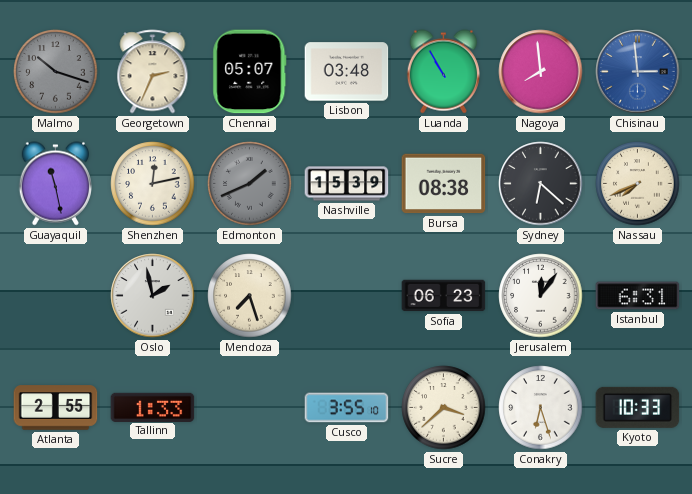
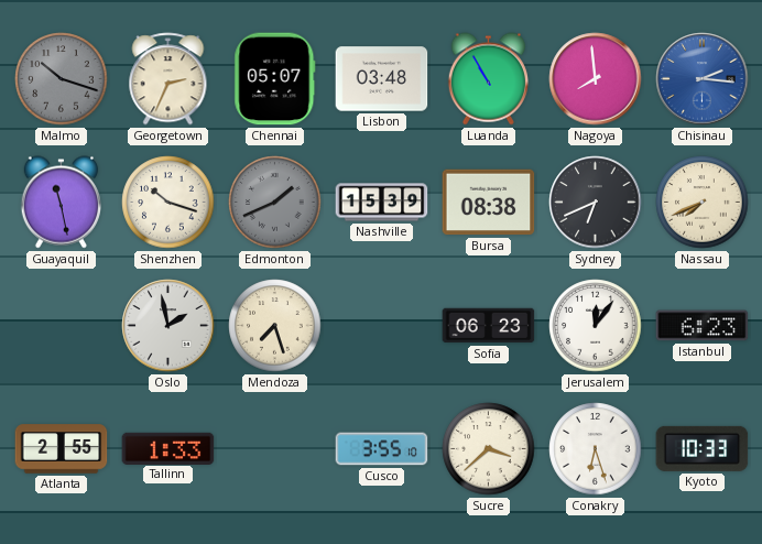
Chisinau: 2:59 -> 2:16
Shenzhen: 12:13 -> 10:18
Sydney: 6:22 -> 6:41
Istanbul: 6:31 -> 6:23
